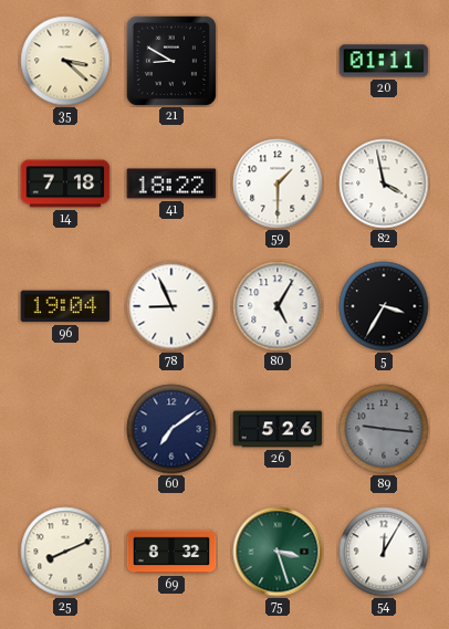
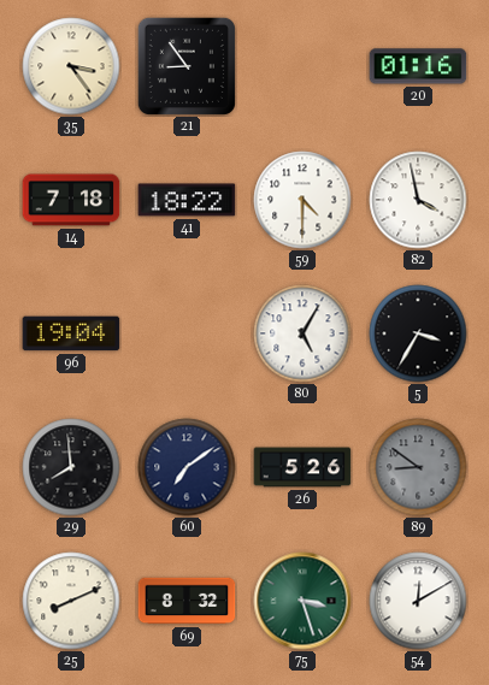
35: 3:22 -> 3:24
21: 8:50 -> 8:54
20: 01:11 -> 01:16
59: 1:30 -> 4:30
78: 8:56 -> none
29: none -> 7:59
89: 9:16 -> 8:51
54: 12:05 -> 12:10
